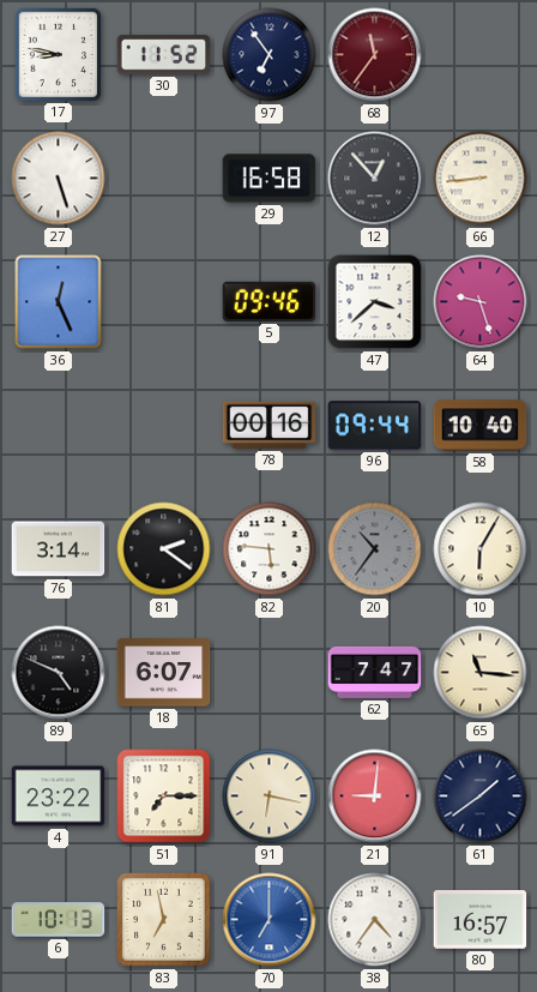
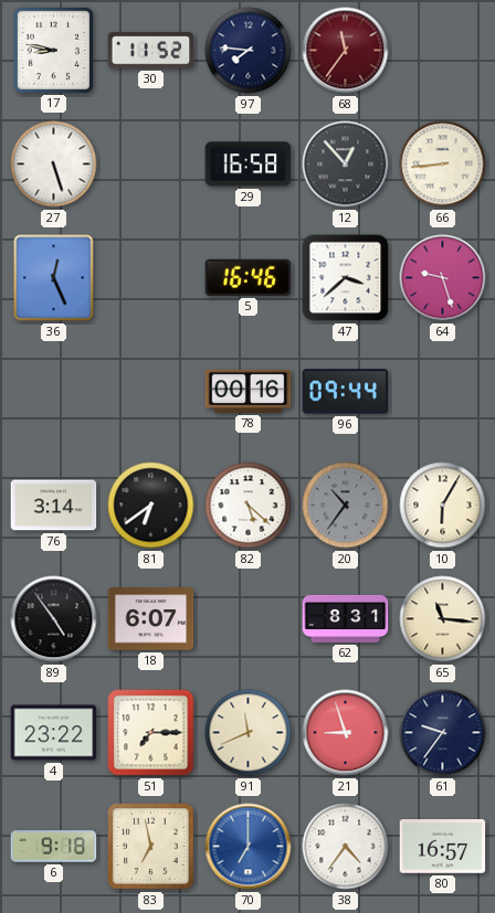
97: 6:54 -> 7:46
5: 09:46 -> 16:46
58: 10:40 -> none
81: 2:21 -> 6:39
82: 5:46 -> 5:22
89: 4:49 -> 4:54
62: 7:47 -> 8:31
91: 6:17 -> 11:41
21: 9:01 -> 8:57
61: 1:39 -> 9:36
6: 10:13 -> 9:18
